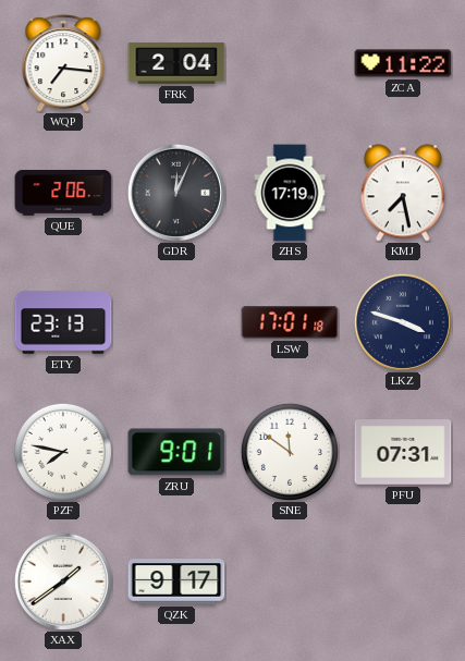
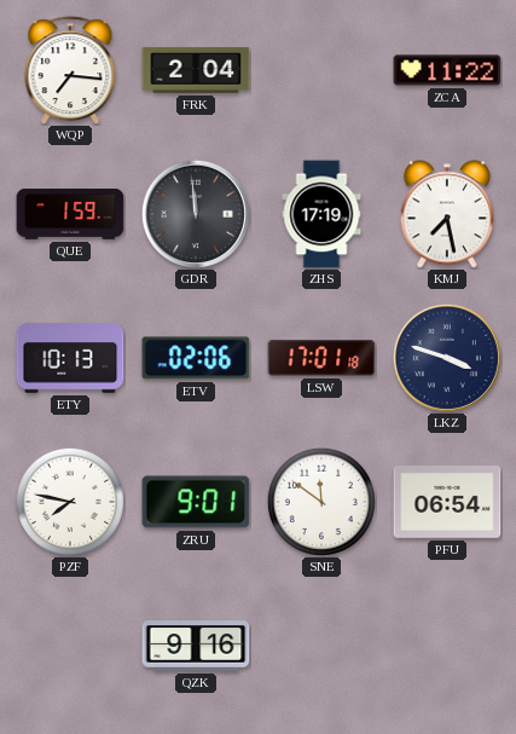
QUE: 2:06 -> 1:59
GDR: 12:04 -> 11:59
ETY: 23:13 -> 10:13
ETV: none -> 02:06
PFU: 07:31 -> 06:54
XAX: 1:39 -> none
QZK: 9:17 -> 9:16
